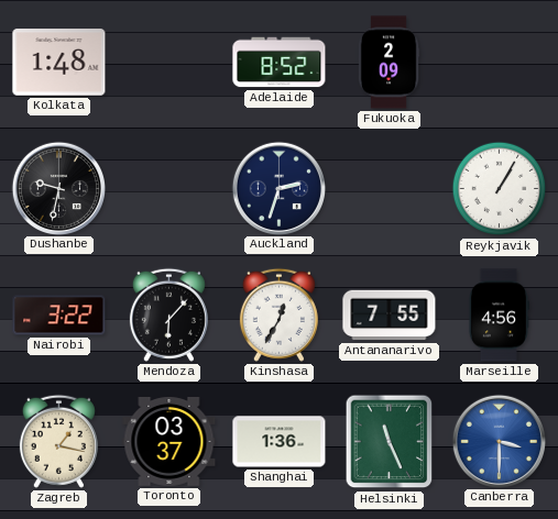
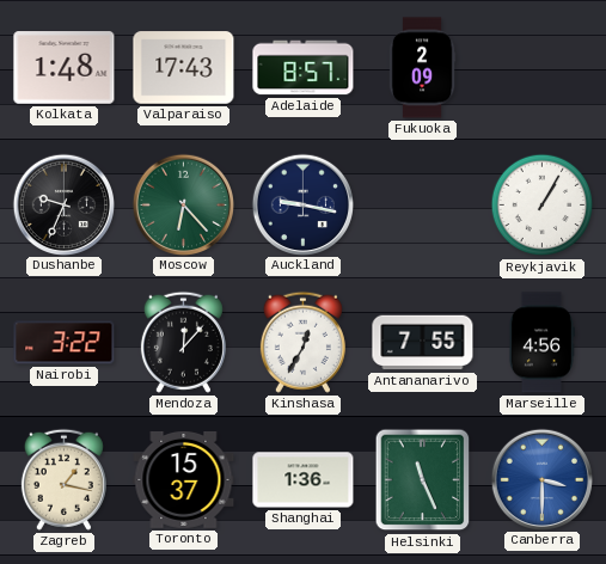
Valparaiso: none -> 17:43
Adelaide: 8:52 -> 8:57
Dushanbe: 9:32 -> 9:34
Moscow: none -> 6:23
Auckland: 2:33 -> 9:17
Mendoza: 6:07 -> 12:07
Toronto: 03:37 -> 15:37
